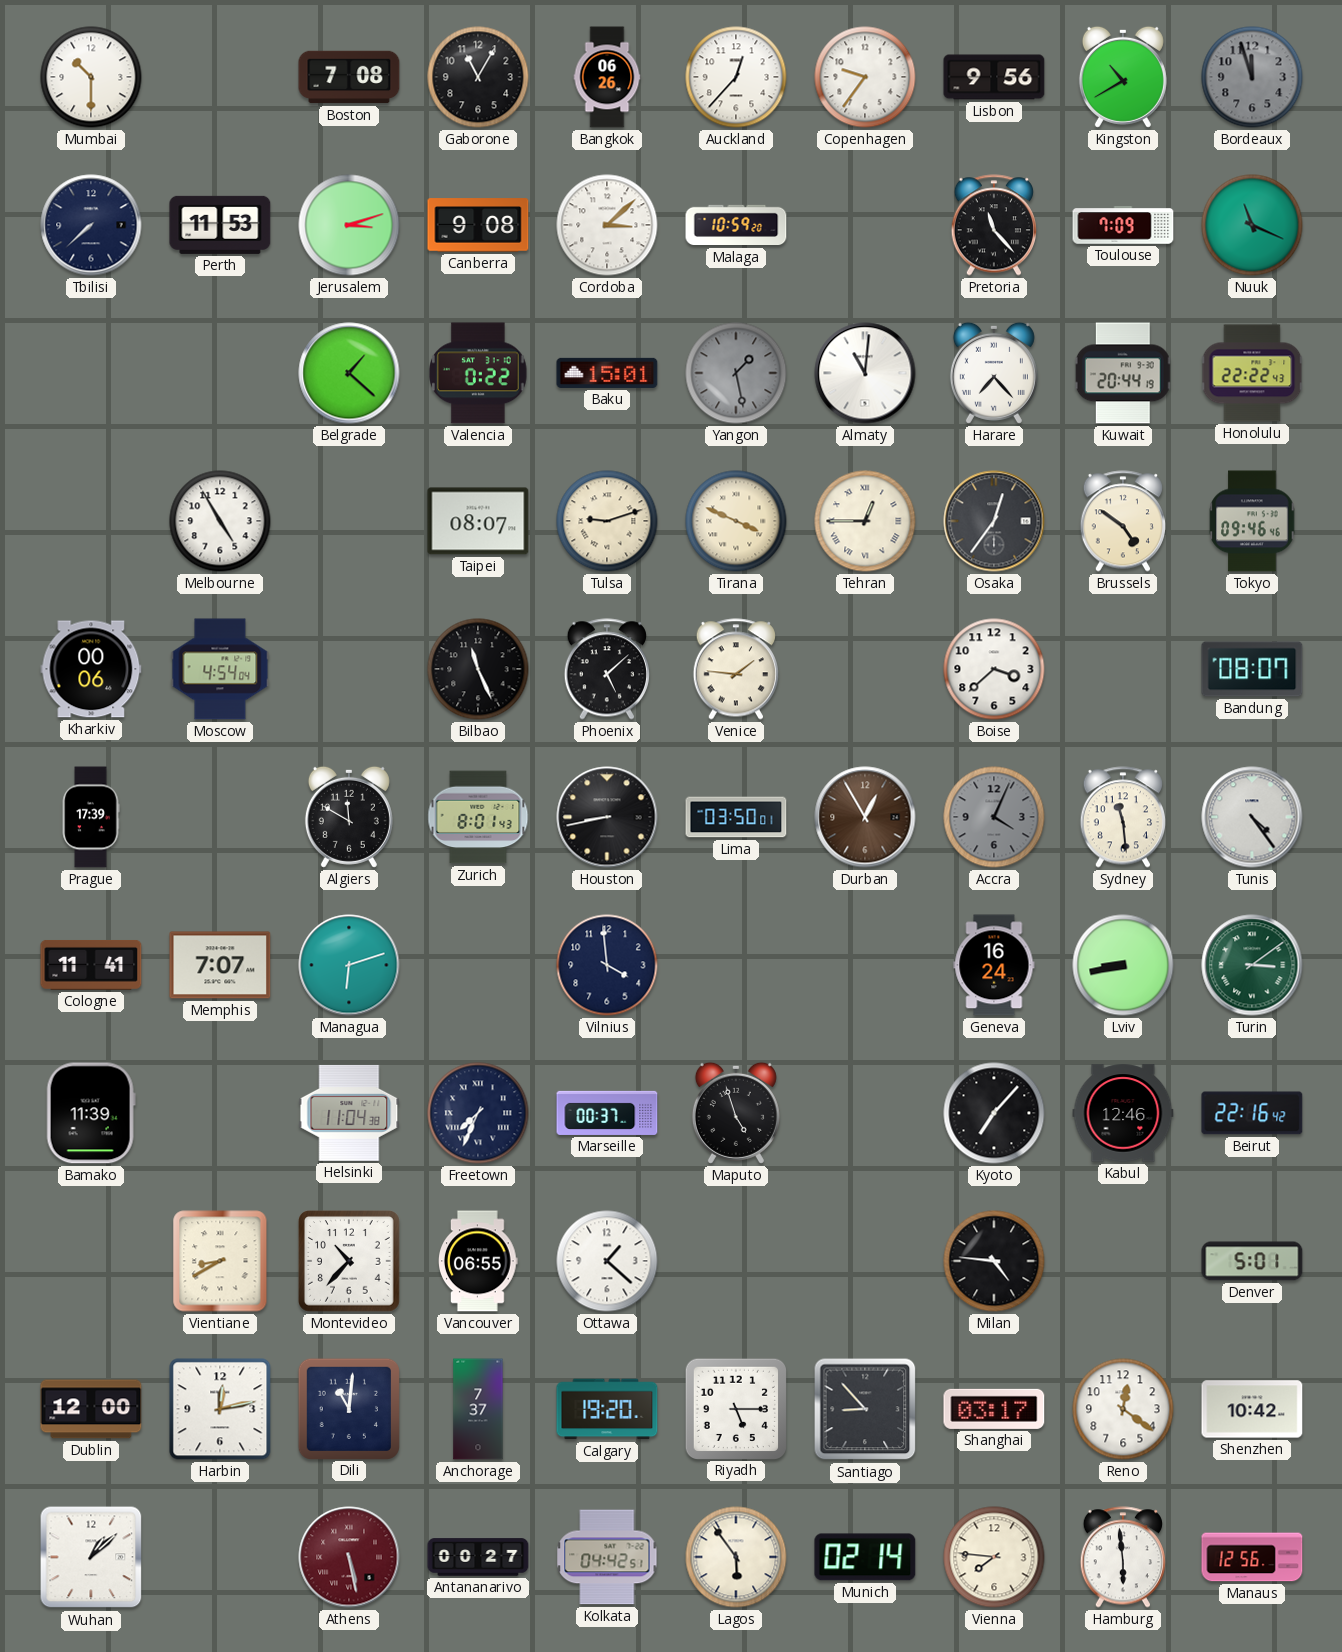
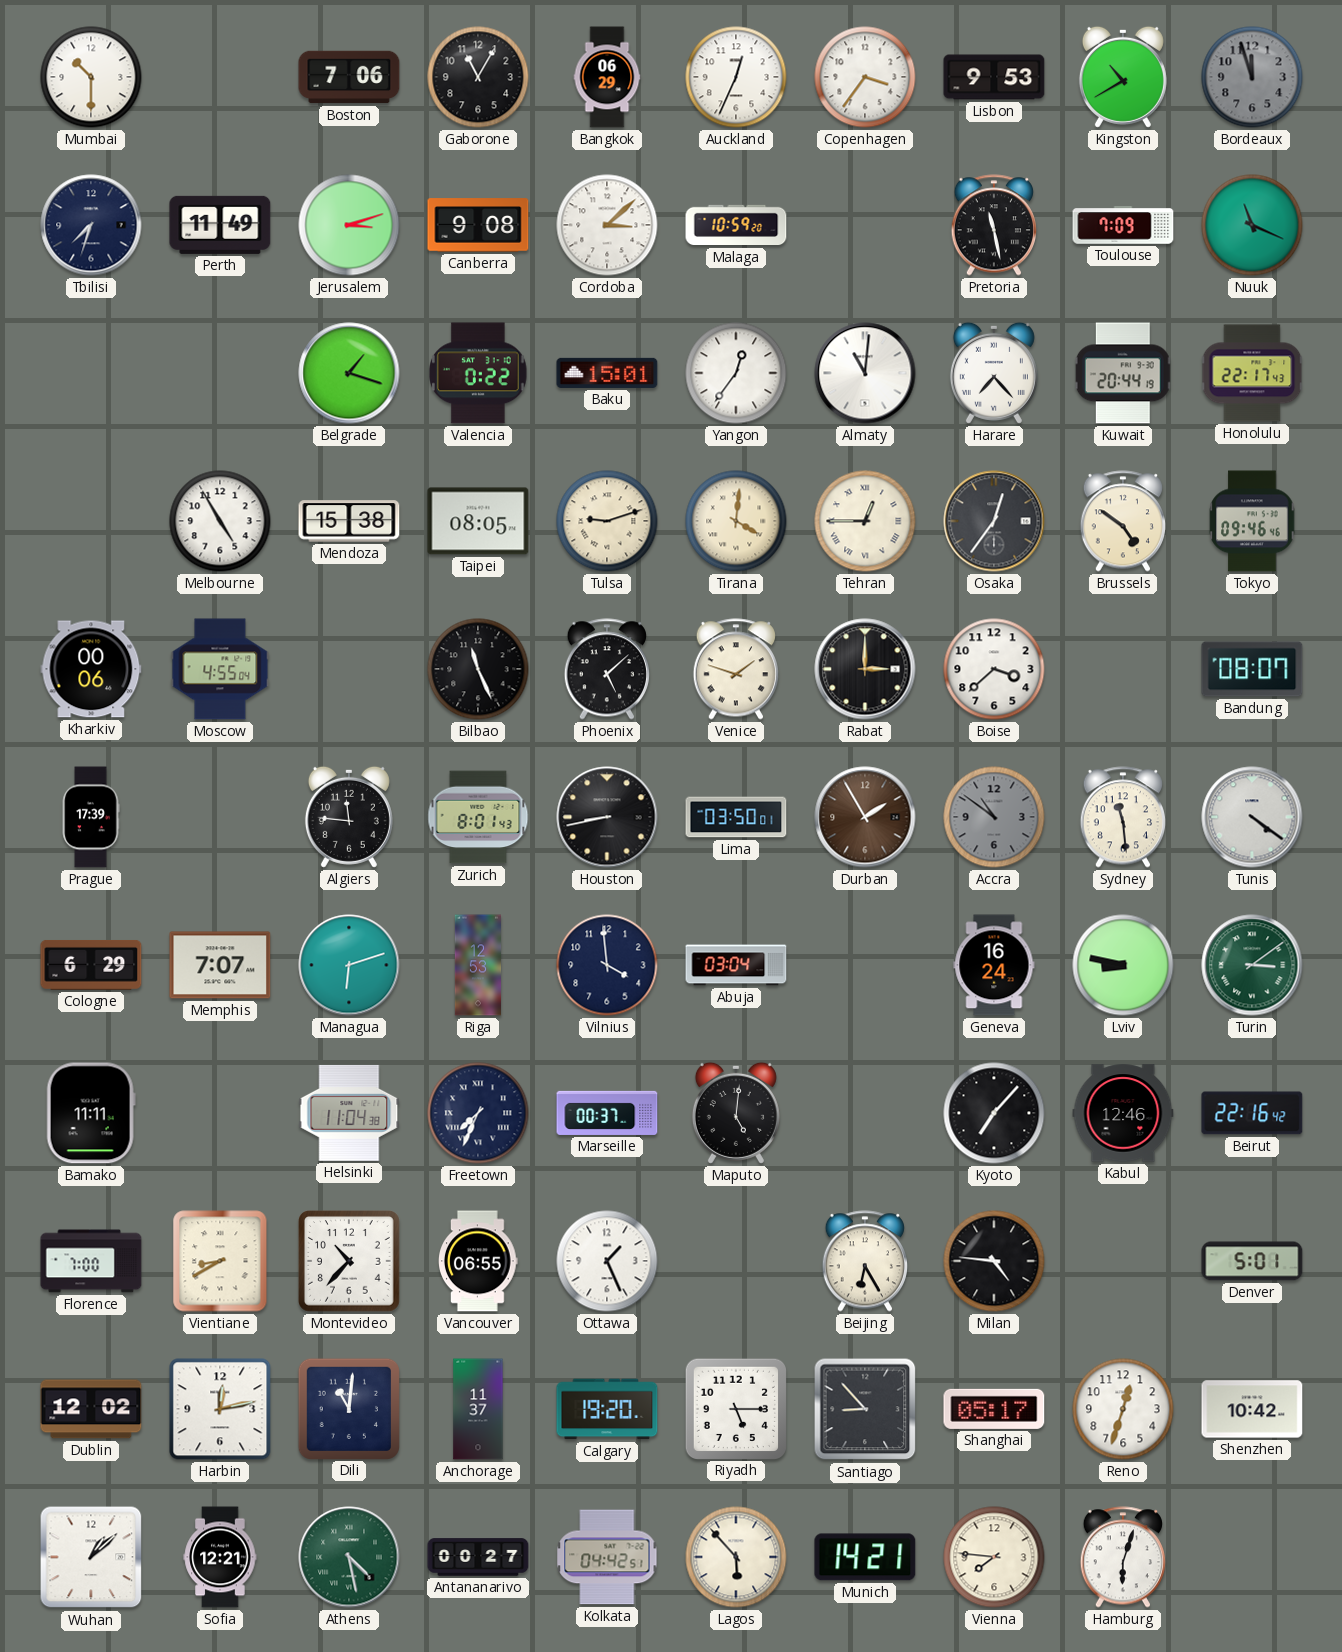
Boston: 7:08 -> 7:06
Bangkok: 06:26 -> 06:29
Auckland: 12:37 -> 12:34
Copenhagen: 9:36 -> 3:36
Lisbon: 9:56 -> 9:53
Tbilisi: 7:38 -> 7:33
Perth: 11:53 -> 11:49
Pretoria: 11:23 -> 11:28
Belgrade: 1:22 -> 1:18
Yangon: 1:28 -> 12:36
Yangon dial: grey -> white
Honolulu: 22:22 -> 22:17
Mendoza: none -> 15:38
Taipei: 08:07 -> 08:05
Tirana: 3:49 -> 4:01
Moscow: 4:54 -> 4:55
Venice: 1:46 -> 1:48
Rabat: none -> 3:00
Algiers: 11:50 -> 11:46
Durban: 12:55 -> 1:55
Accra: 4:04 -> 10:51
Tunis: 4:24 -> 4:21
Cologne: 11:41 -> 6:29
Riga: none -> 12:53
Abuja: none -> 03:04
Lviv: 8:43 -> 8:47
Bamako: 11:39 -> 11:11
Maputo: 4:57 -> 5:01
Florence: none -> 7:00
Ottawa: 1:22 -> 1:26
Beijing: none -> 6:25
Dublin: 12:00 -> 12:02
Anchorage: 7:37 -> 11:37
Shanghai: 03:17 -> 05:17
Reno: 12:21 -> 12:33
Sofia: none -> 12:21
Athens: 5:28 -> 4:28
Athens dial: burgundy -> green
Lagos: 5:54 -> 5:53
Munich: 02:14 -> 14:21
Hamburg: 5:59 -> 6:03
Manaus: 12:56 -> none
